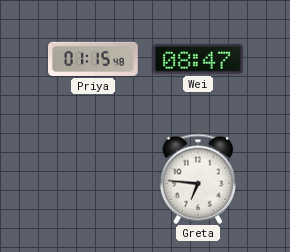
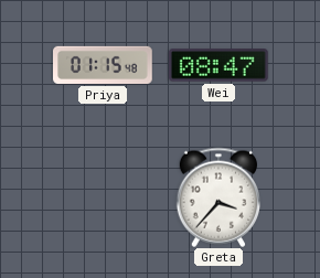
Greta: 6:46 -> 3:37
